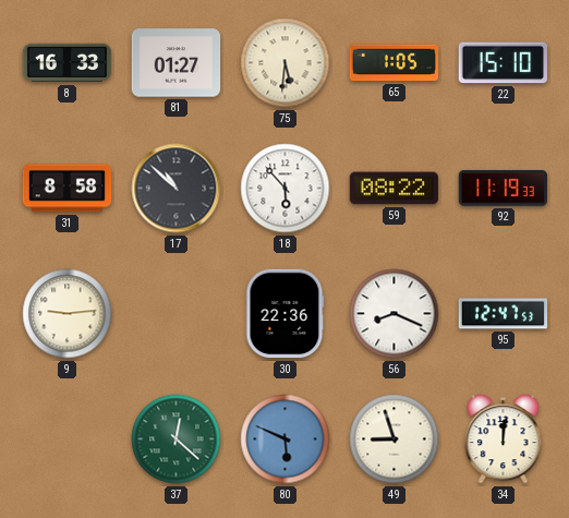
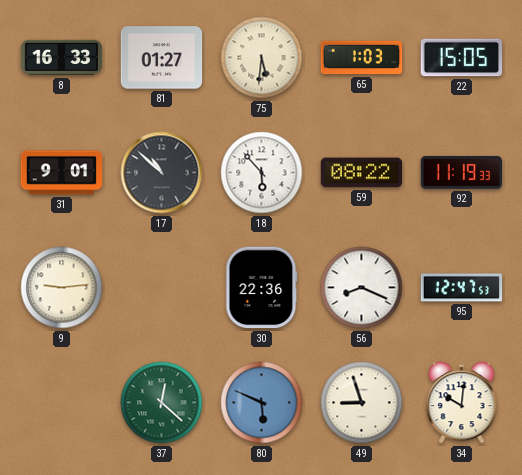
65: 1:05 -> 1:03
22: 15:10 -> 15:05
31: 8:58 -> 9:01
34: 12:01 -> 10:01
